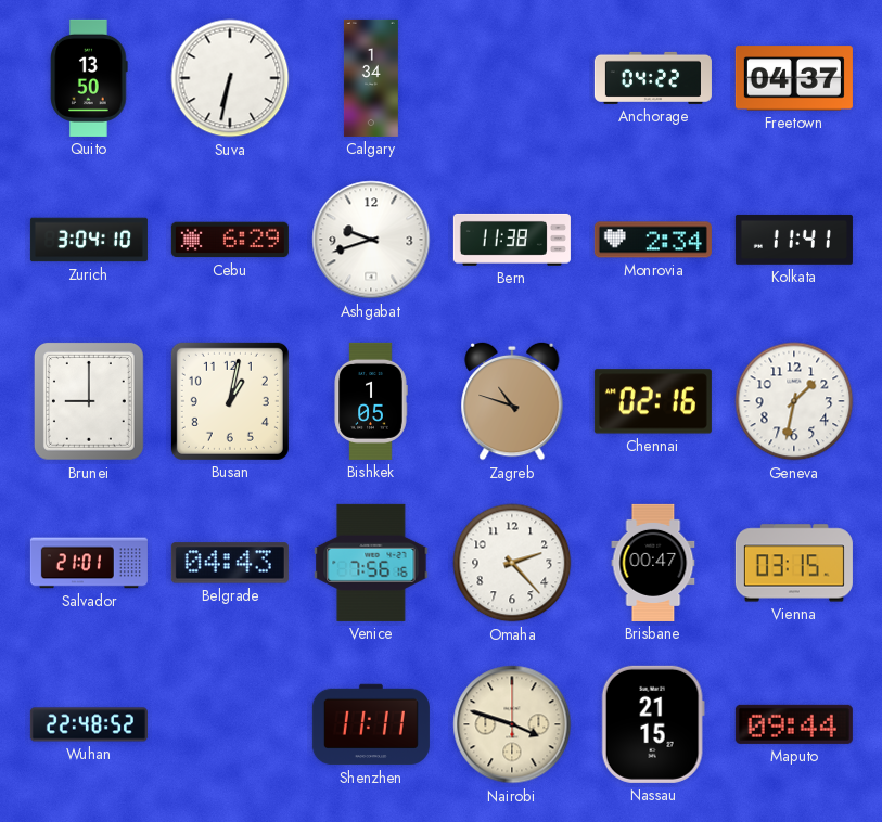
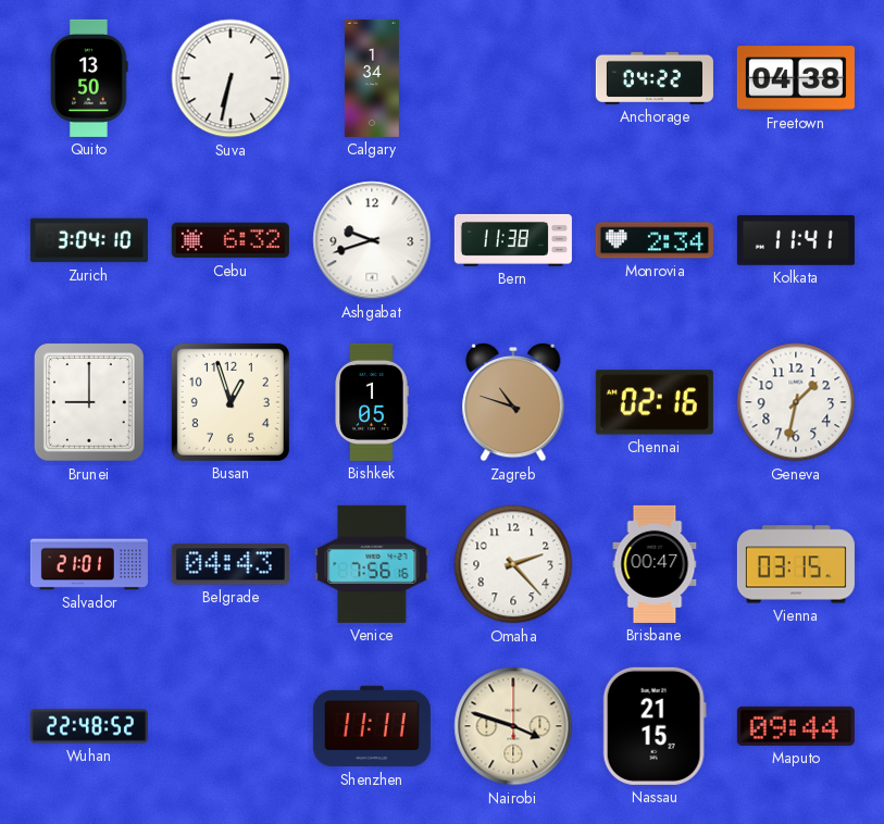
Freetown: 04:37 -> 04:38
Cebu: 6:29 -> 6:32
Busan: 1:02 -> 12:57
